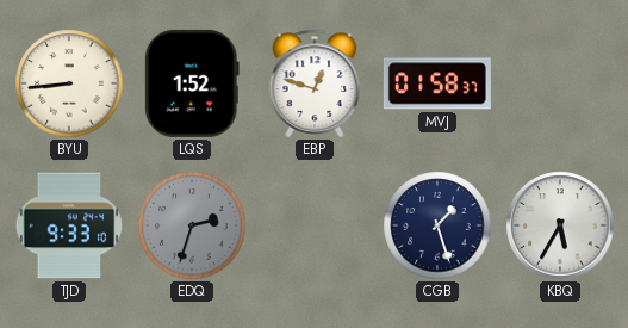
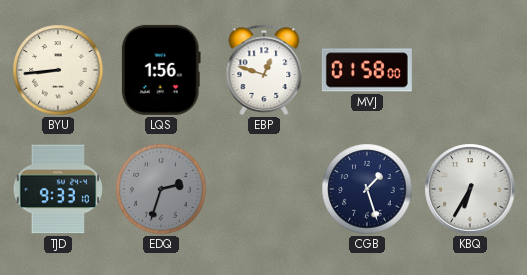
LQS: 1:52 -> 1:56
MVJ: 01:58:37 -> 01:58:00
KBQ: 5:35 -> 6:35
